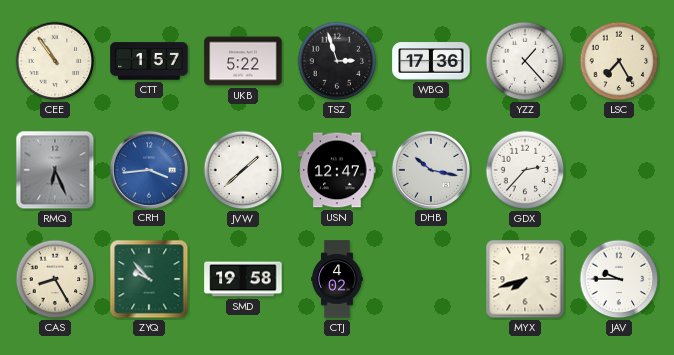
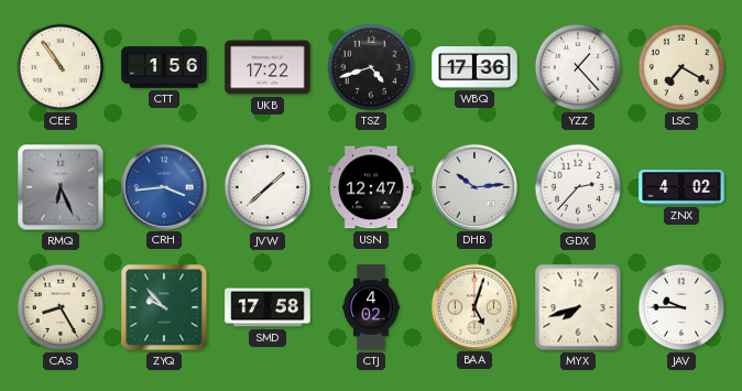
CTT: 1:57 -> 1:56
UKB: 5:22 -> 17:22
TSZ: 2:57 -> 4:42
LSC: 7:25 -> 7:20
DHB: 10:17 -> 10:14
ZNX: none -> 4:02
SMD: 19:58 -> 17:58
BAA: none -> 5:03
